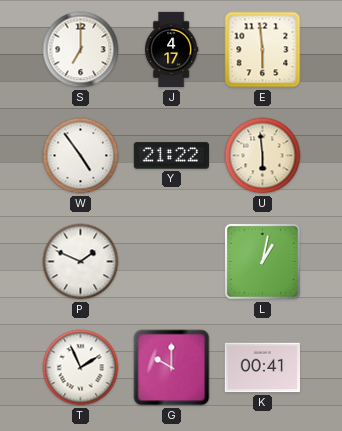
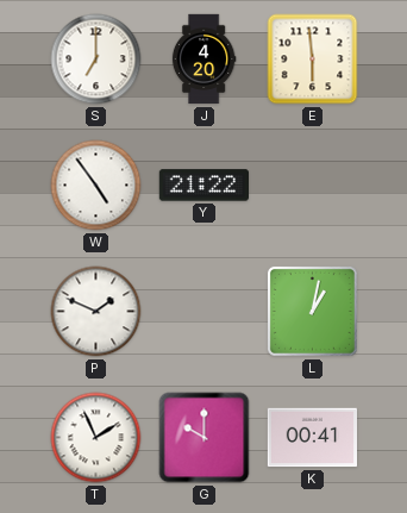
J: 4:17 -> 4:20
U: 5:59 -> none
